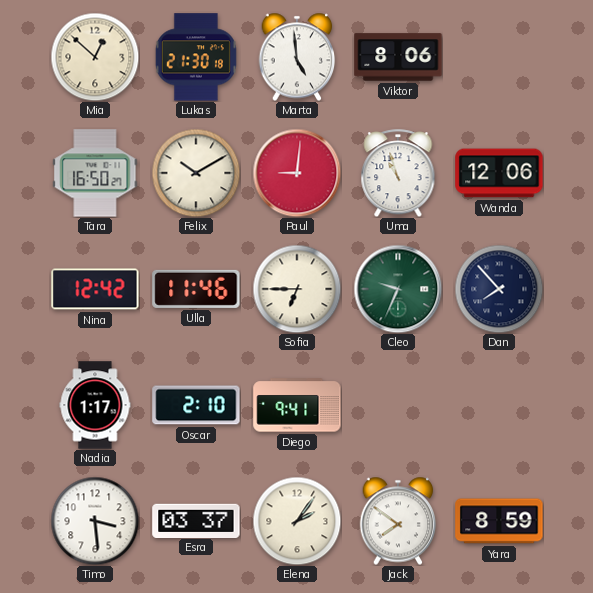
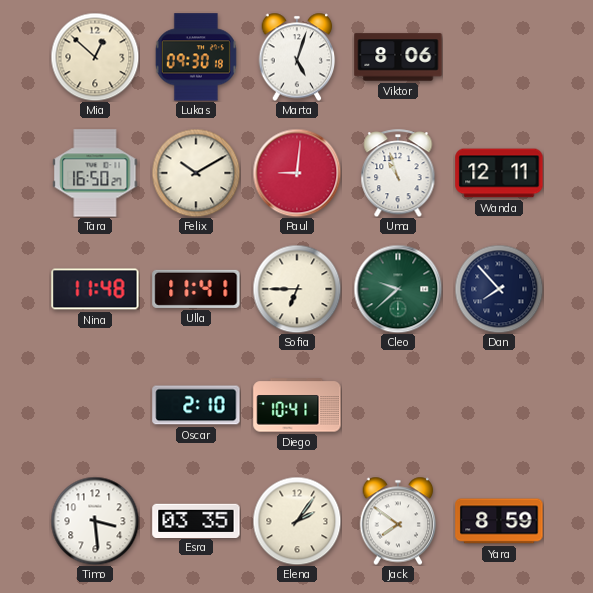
Lukas: 21:30 -> 09:30
Marta: 4:59 -> 5:03
Wanda: 12:06 -> 12:11
Nina: 12:42 -> 11:48
Ulla: 11:46 -> 11:41
Cleo: 9:34 -> 9:38
Nadia: 1:17 -> none
Diego: 9:41 -> 10:41
Esra: 03:37 -> 03:35
